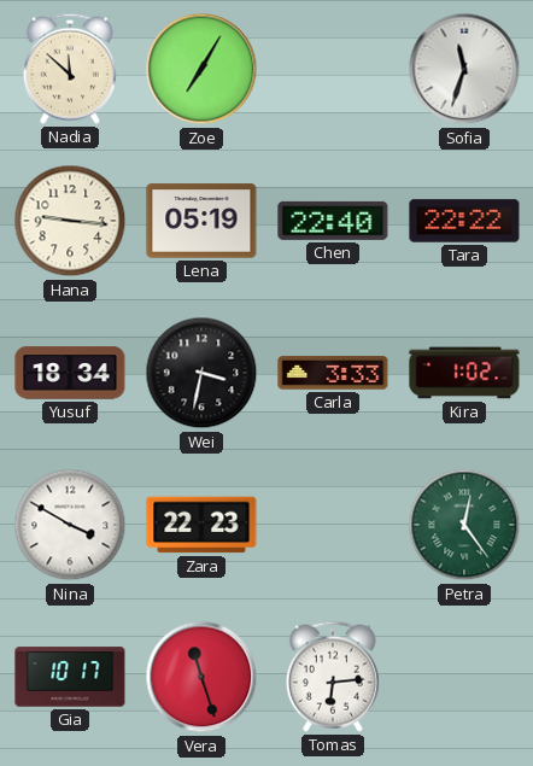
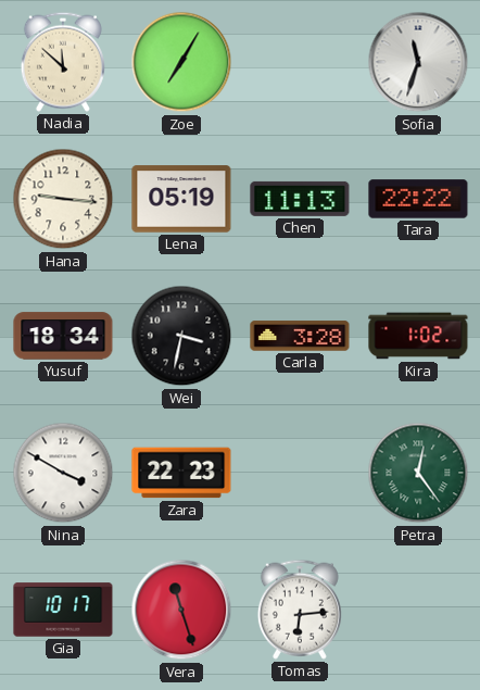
Chen: 22:40 -> 11:13
Carla: 3:33 -> 3:28
